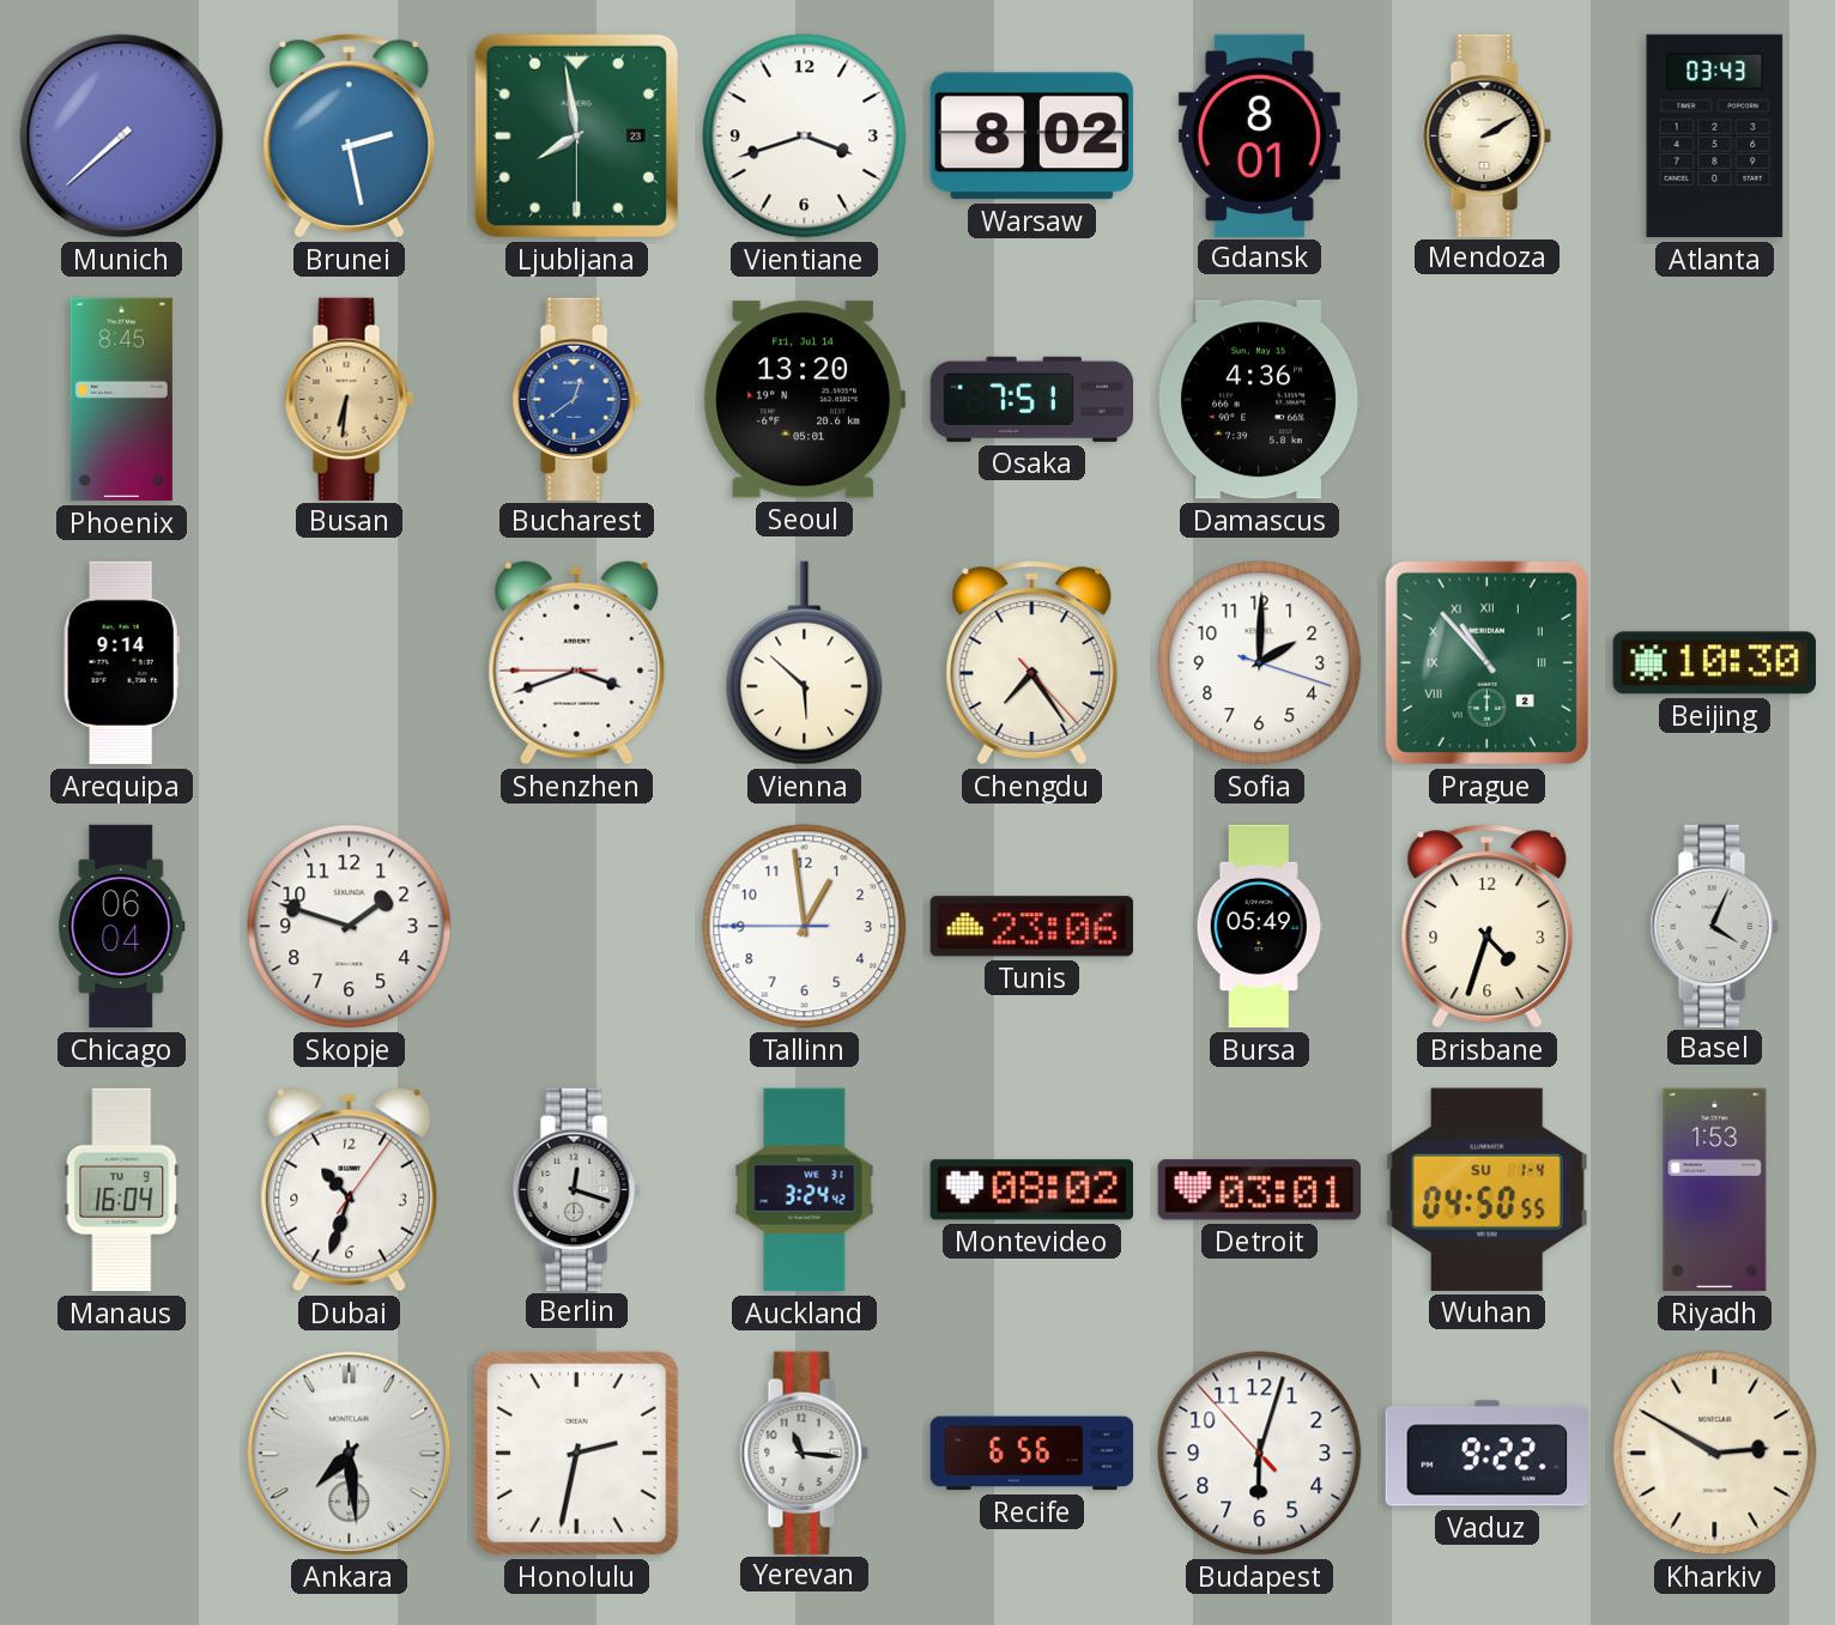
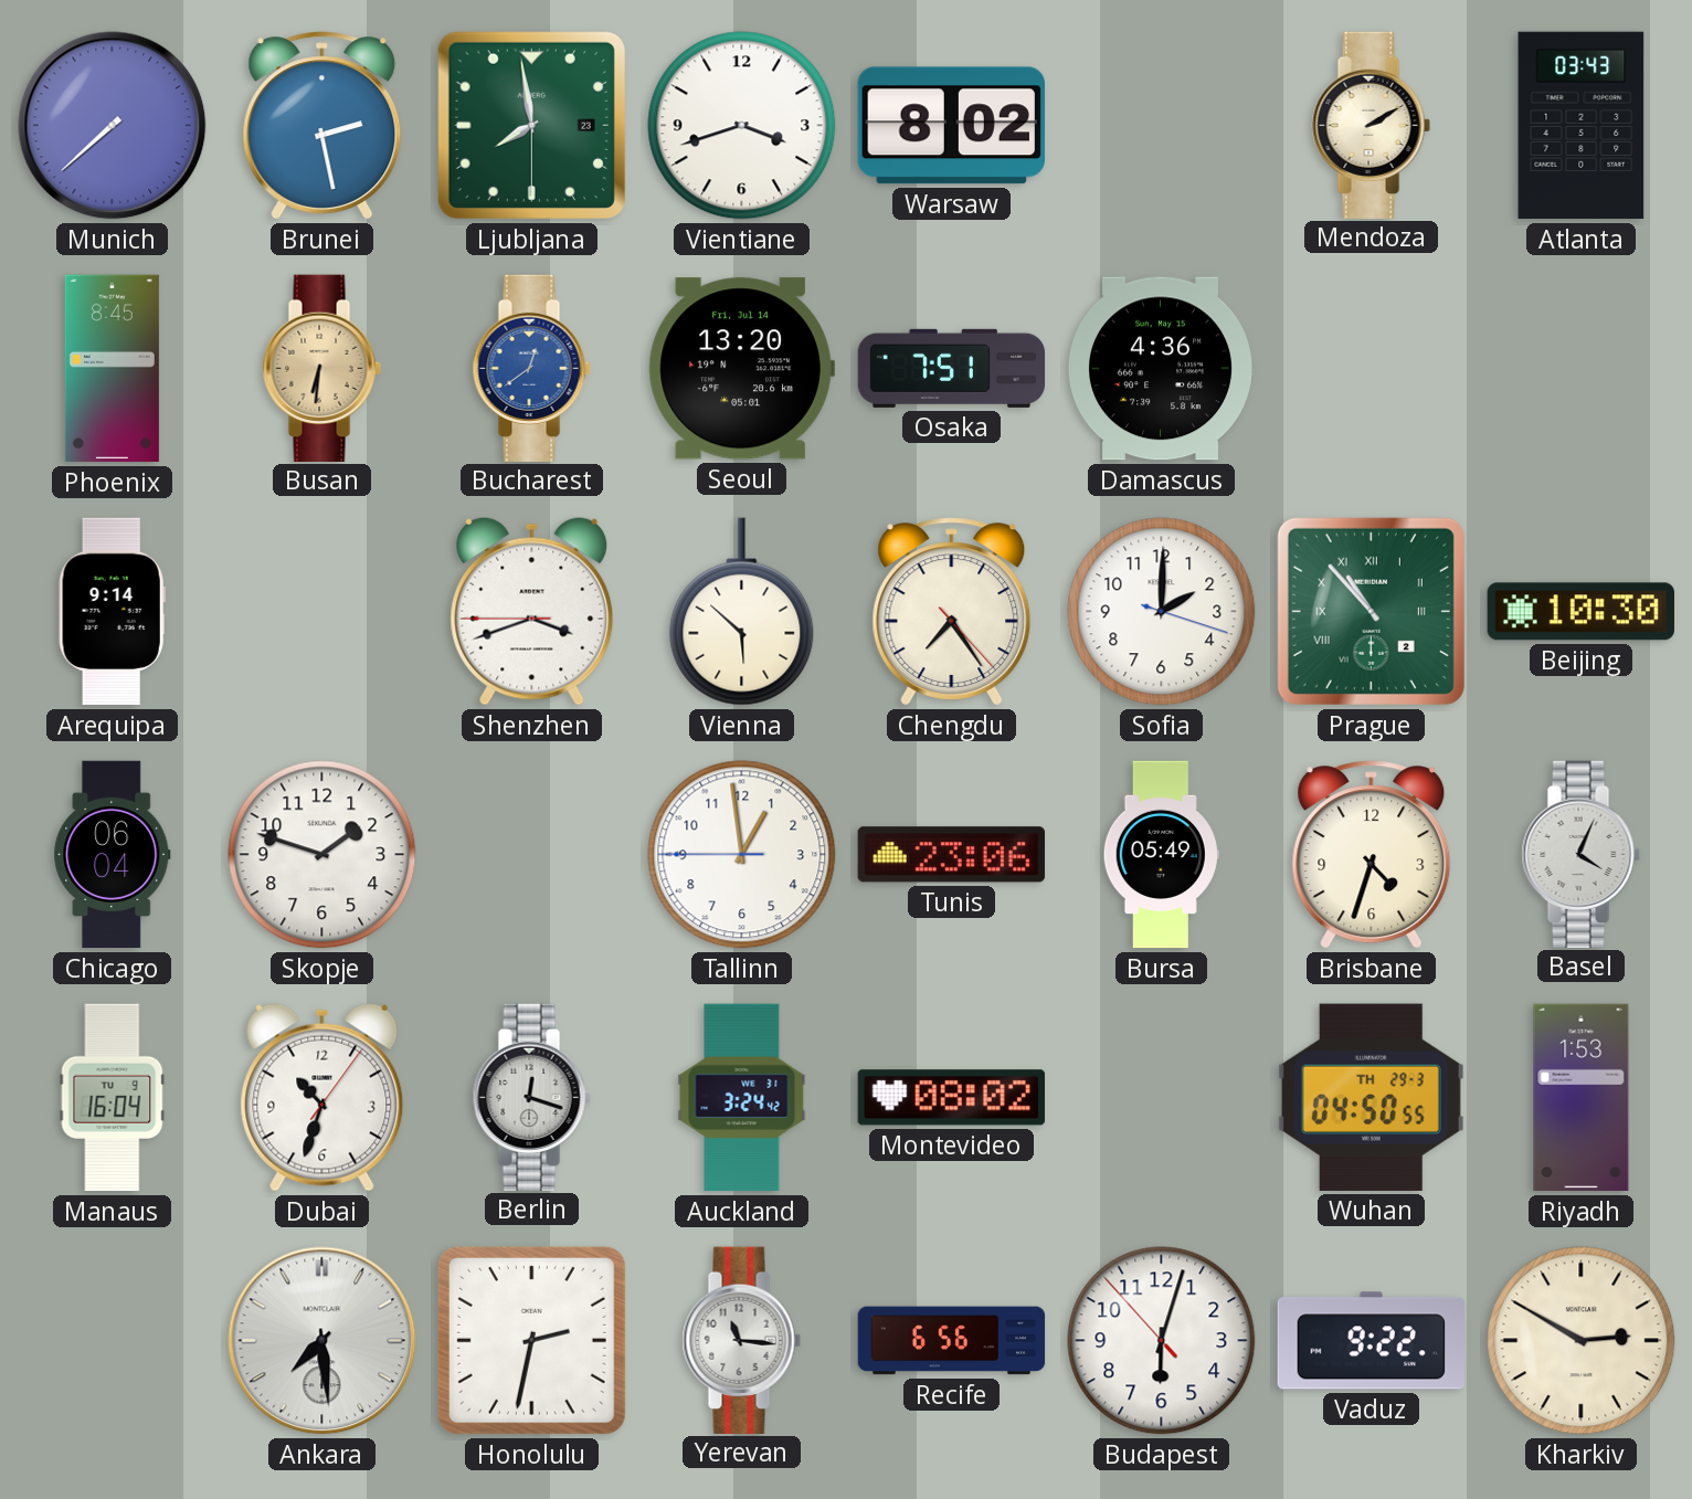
Gdansk: 8:01 -> none
Detroit: 03:01 -> none
Wuhan date: SU 1-4 -> TH 29-3
